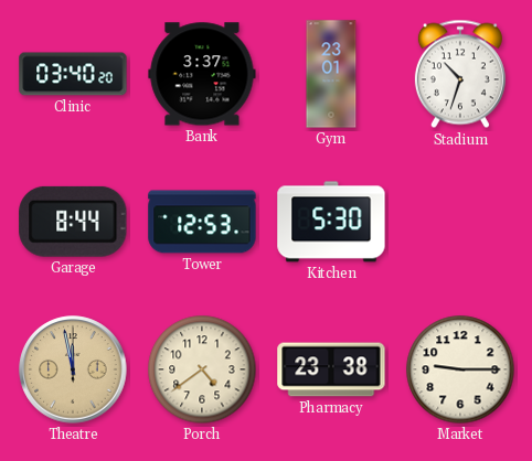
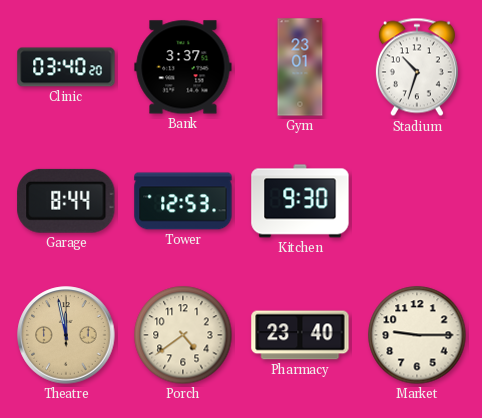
Kitchen: 5:30 -> 9:30
Pharmacy: 23:38 -> 23:40
